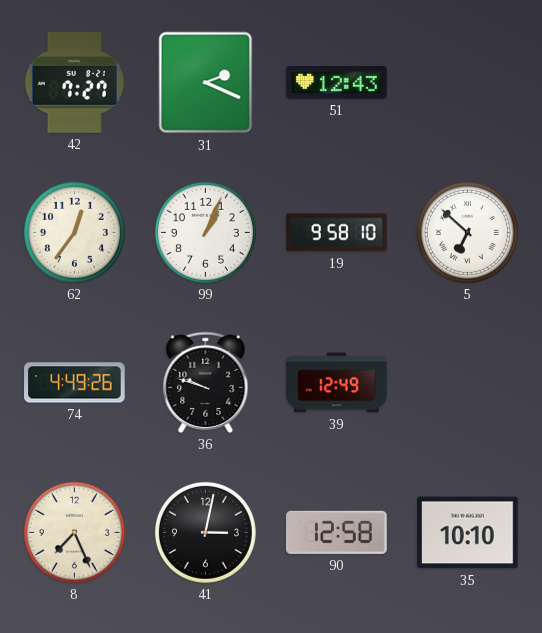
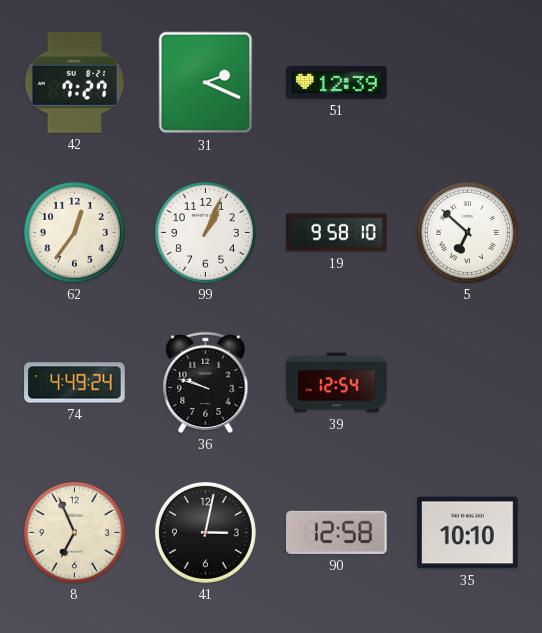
51: 12:43 -> 12:39
74: 4:49:26 -> 4:49:24
39: 12:49 -> 12:54
8: 7:26 -> 6:56
